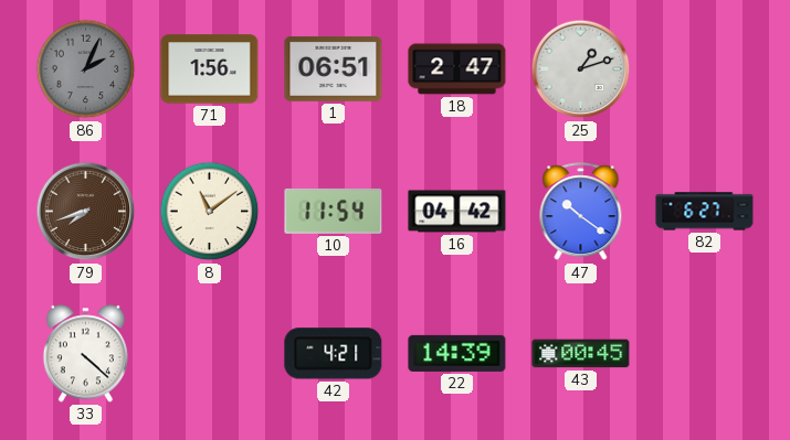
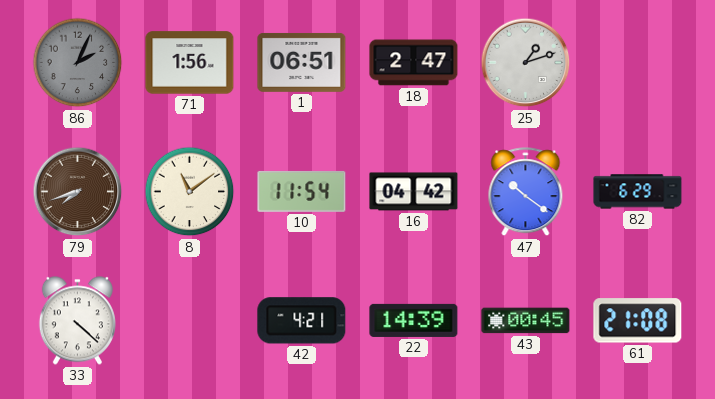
82: 6:27 -> 6:29
61: none -> 21:08
